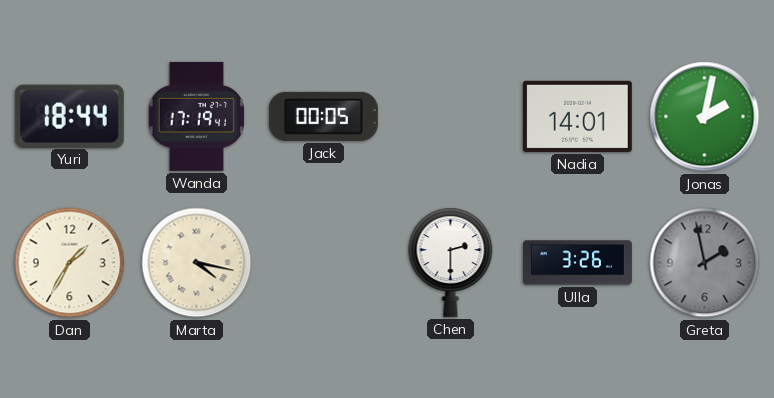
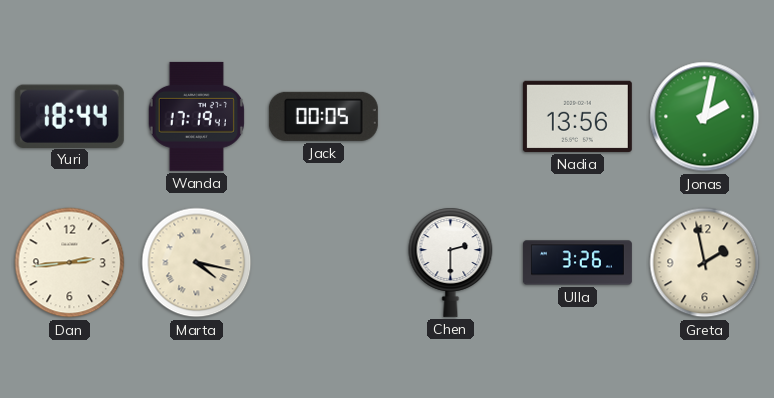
Nadia: 14:01 -> 13:56
Dan: 1:35 -> 2:44
Greta dial: grey -> cream
